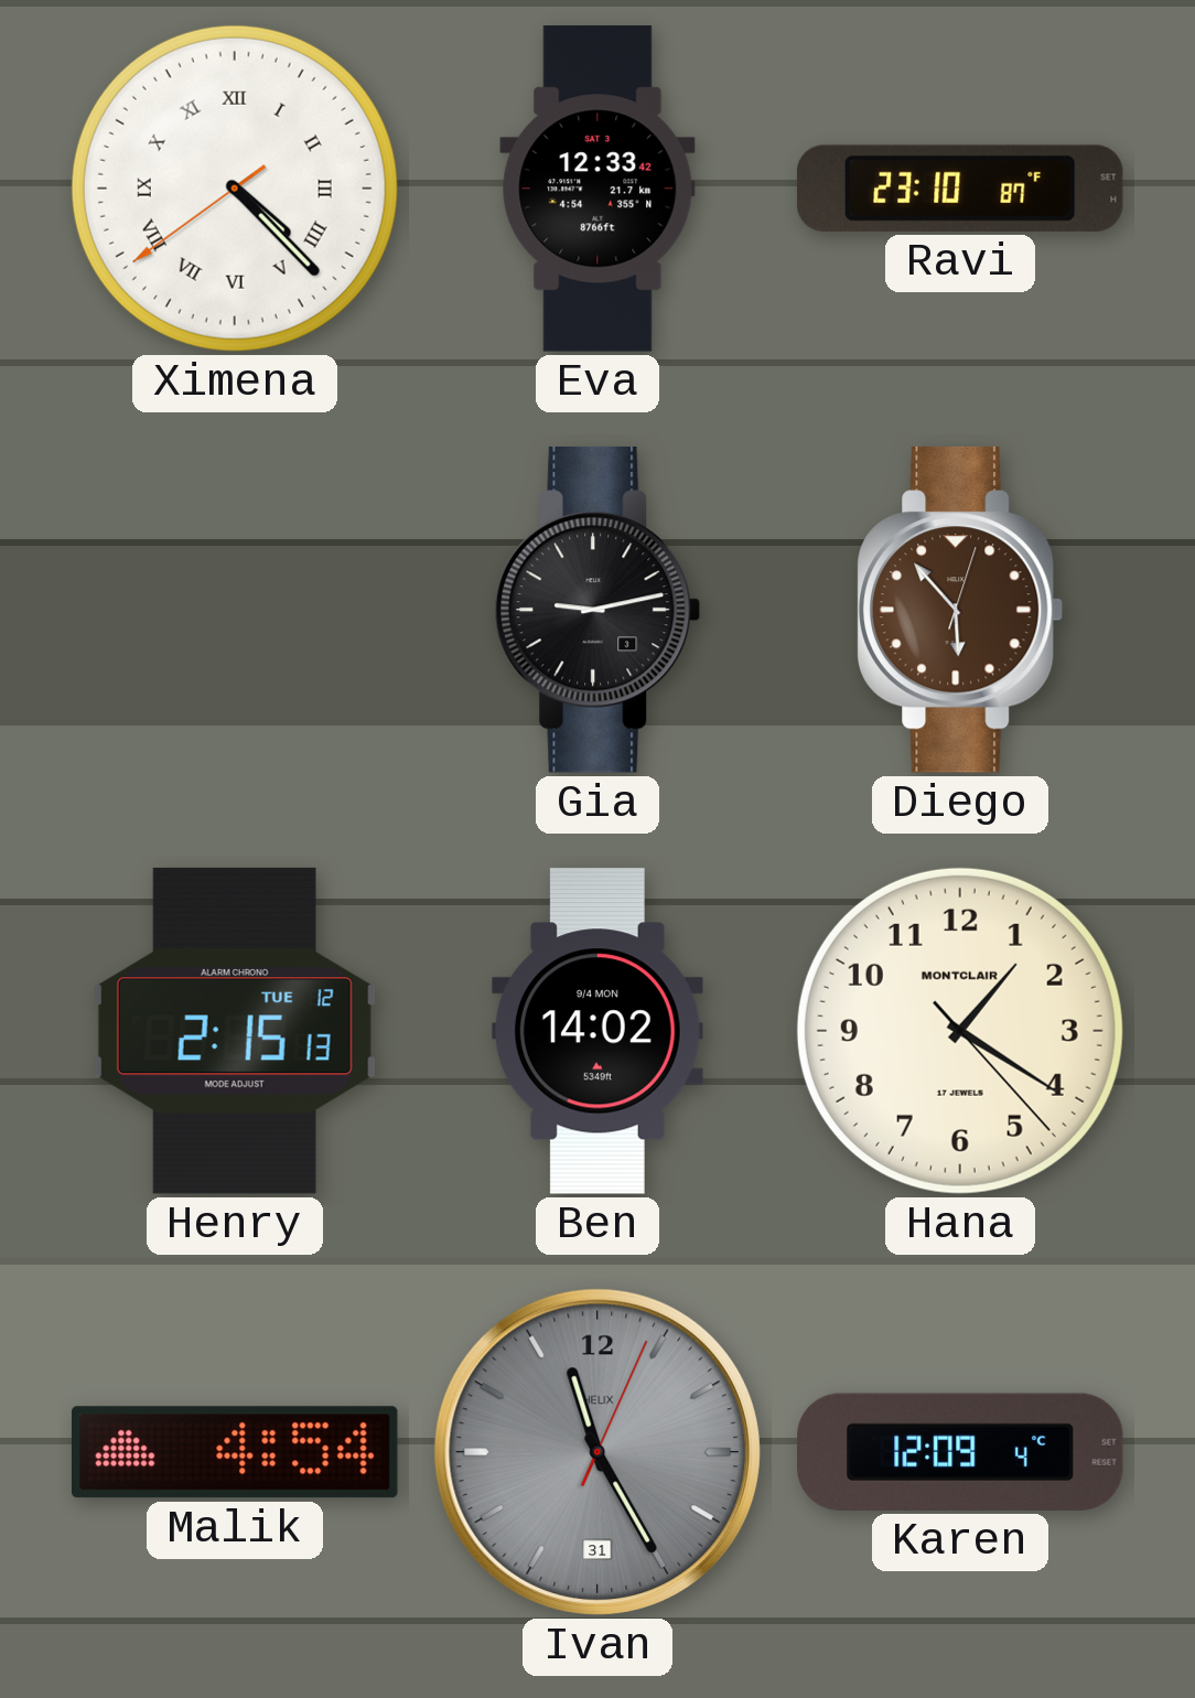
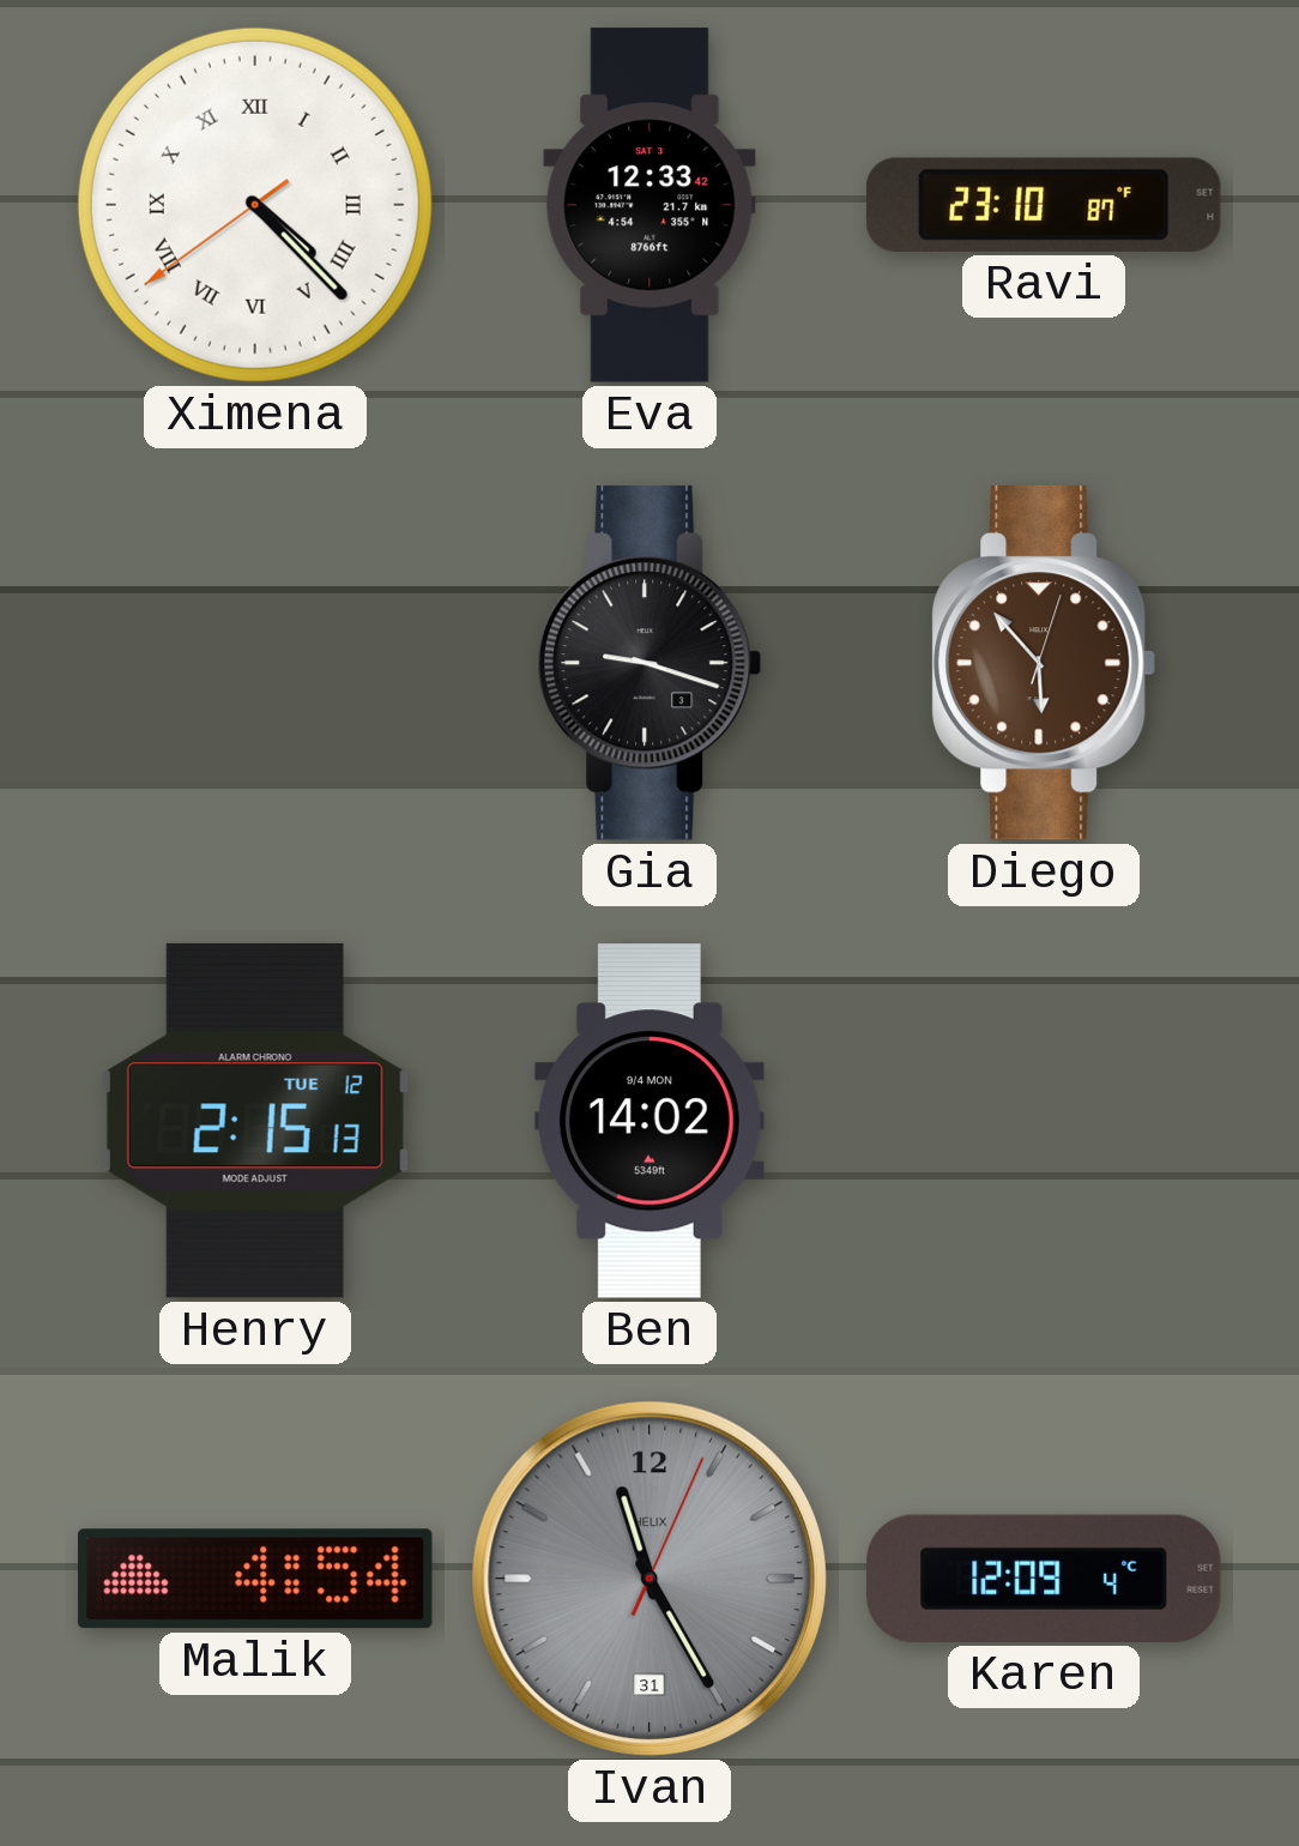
Gia: 9:13 -> 9:18
Hana: 1:20 -> none
